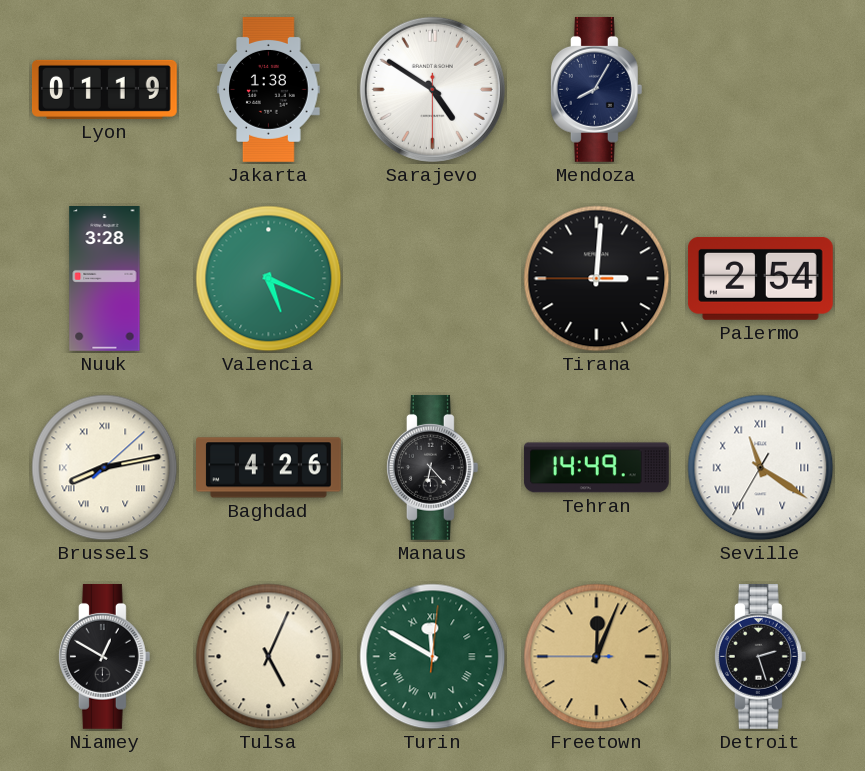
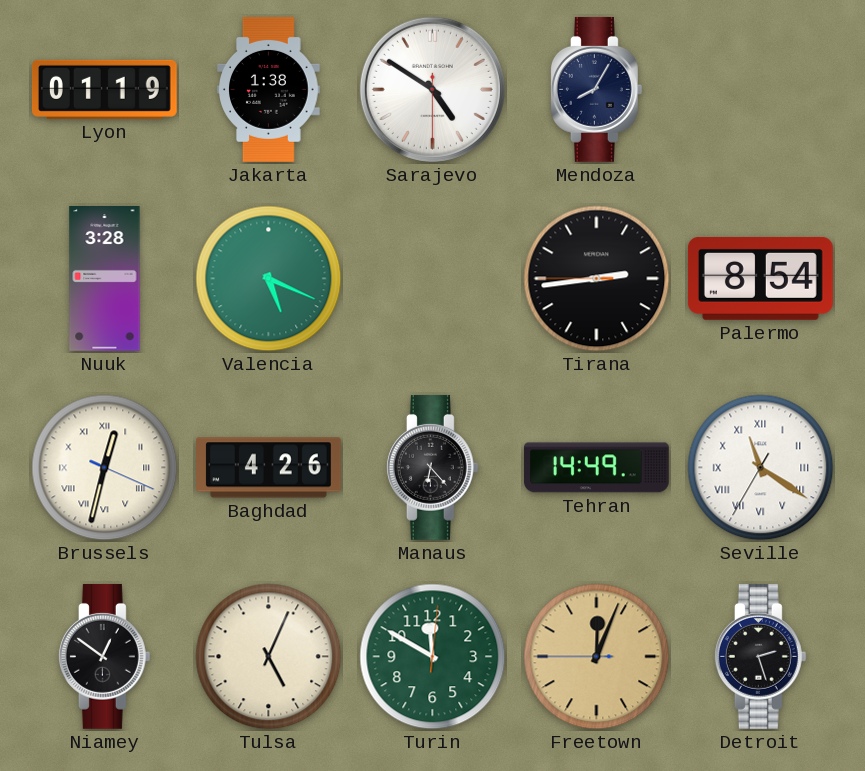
Tirana: 3:00 -> 2:43
Palermo: 2:54 -> 8:54
Brussels: 8:13 -> 12:32
Niamey: 12:50 -> 12:51
Turin numerals: Roman -> Arabic
